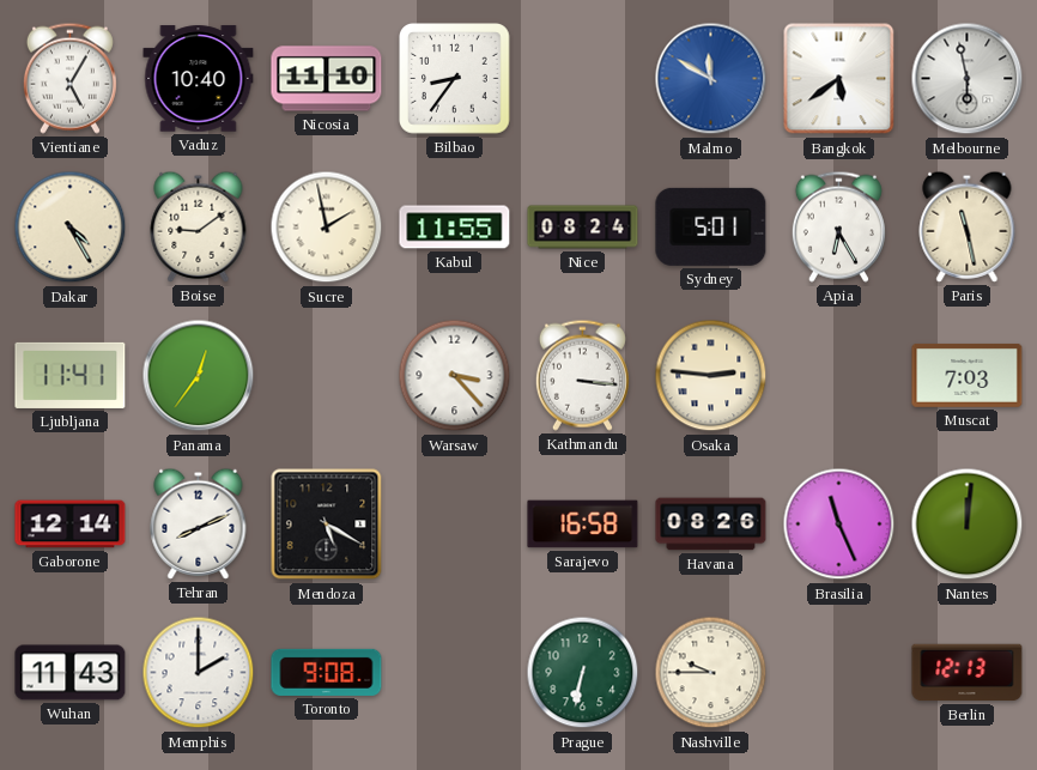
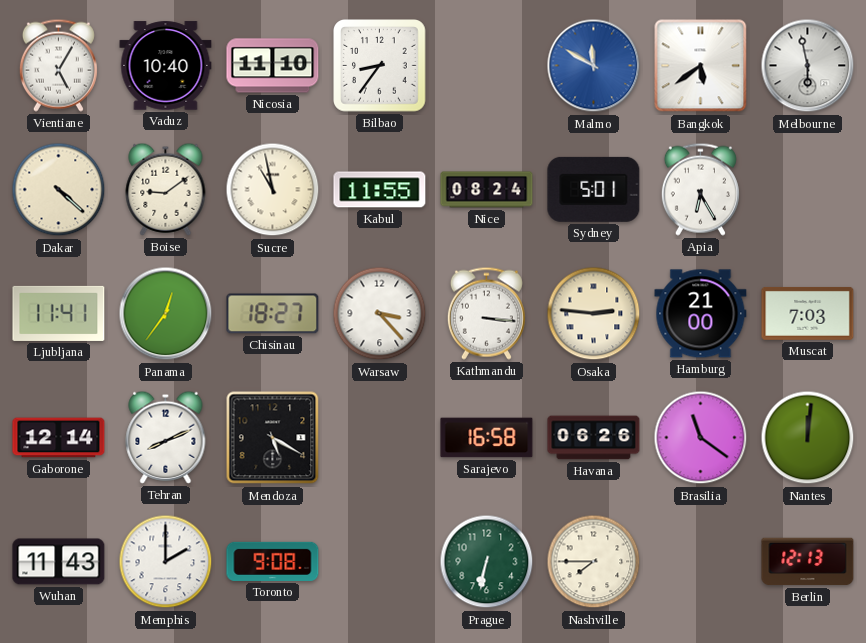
Dakar: 4:25 -> 4:22
Sucre: 1:58 -> 10:58
Paris: 11:28 -> none
Chisinau: none -> 18:27
Hamburg: none -> 21:00
Havana: 08:26 -> 06:26
Brasilia: 11:26 -> 11:21
Nashville: 9:45 -> 7:45
